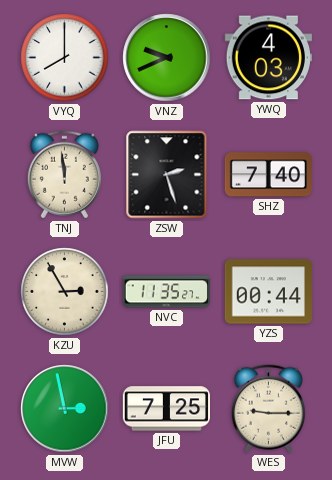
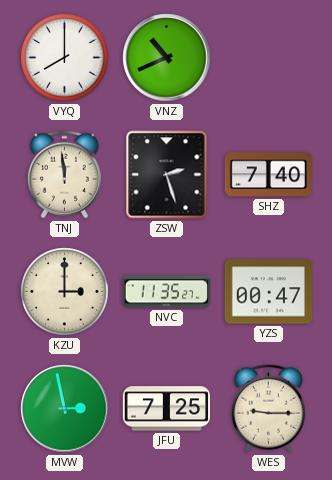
VNZ: 9:41 -> 10:41
YWQ: 4:03 -> none
KZU: 2:55 -> 3:00
YZS: 00:44 -> 00:47
